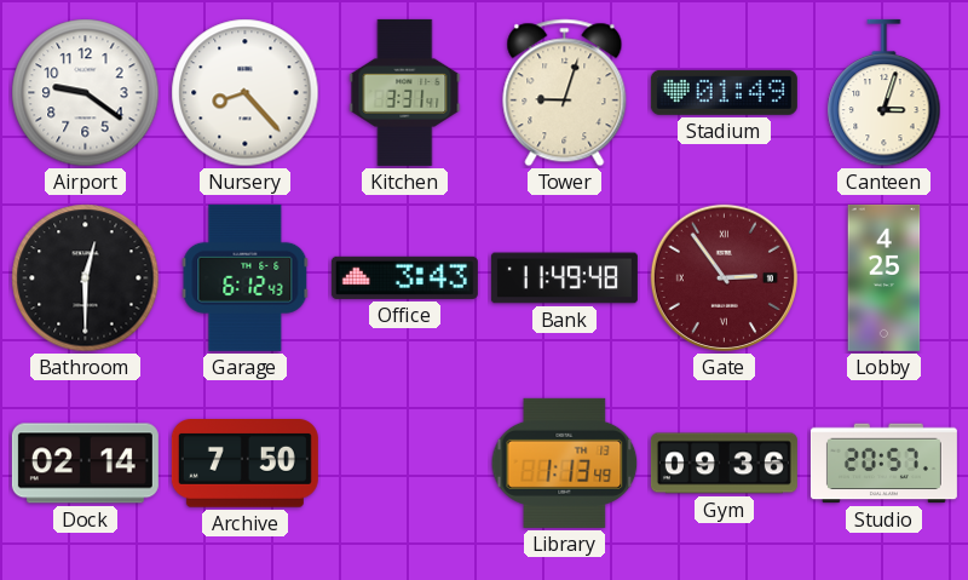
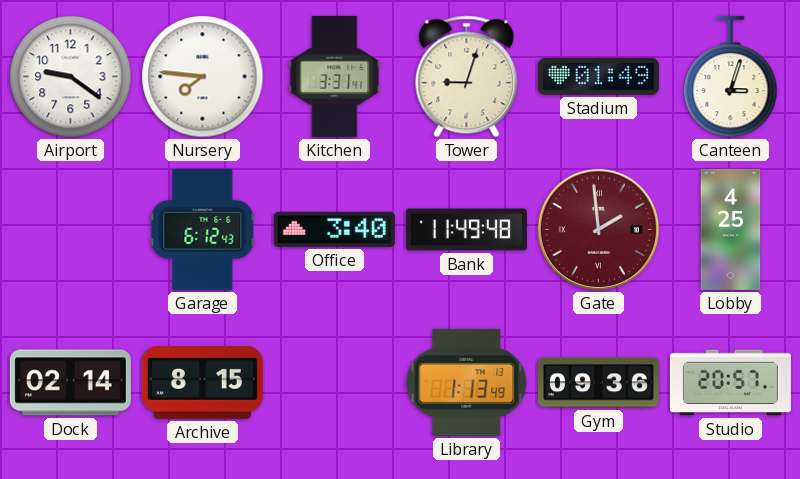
Nursery: 8:23 -> 7:46
Bathroom: 12:30 -> none
Office: 3:43 -> 3:40
Gate: 2:54 -> 1:59
Archive: 7:50 -> 8:15
